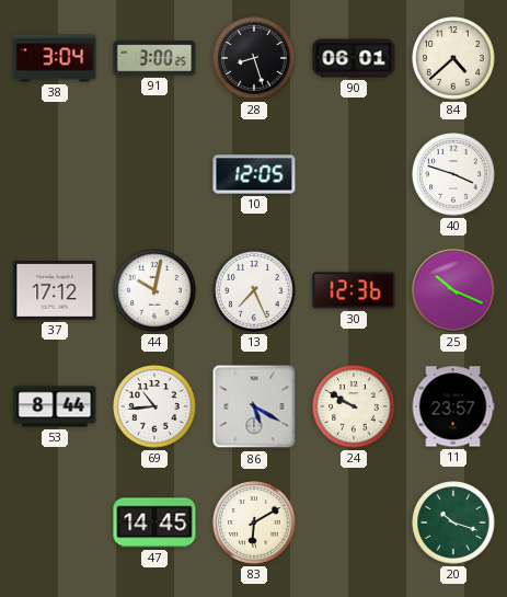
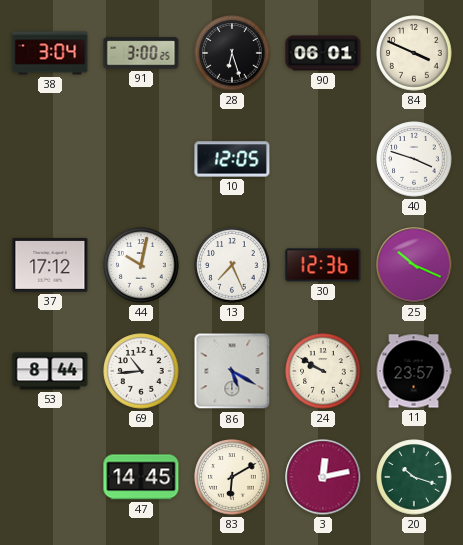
28: 8:27 -> 6:27
84: 4:38 -> 3:49
3: none -> 12:13
